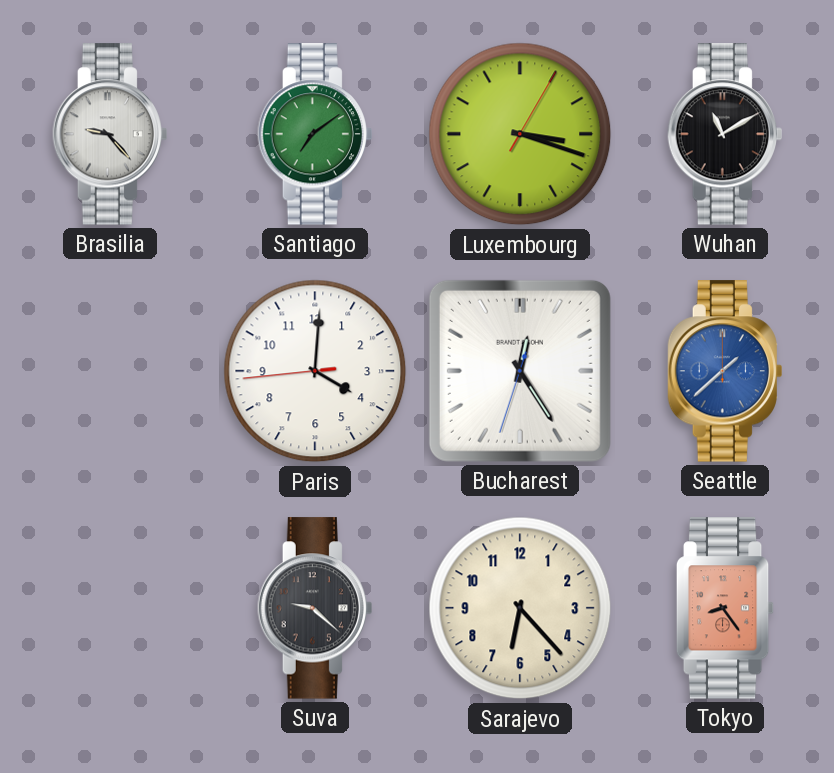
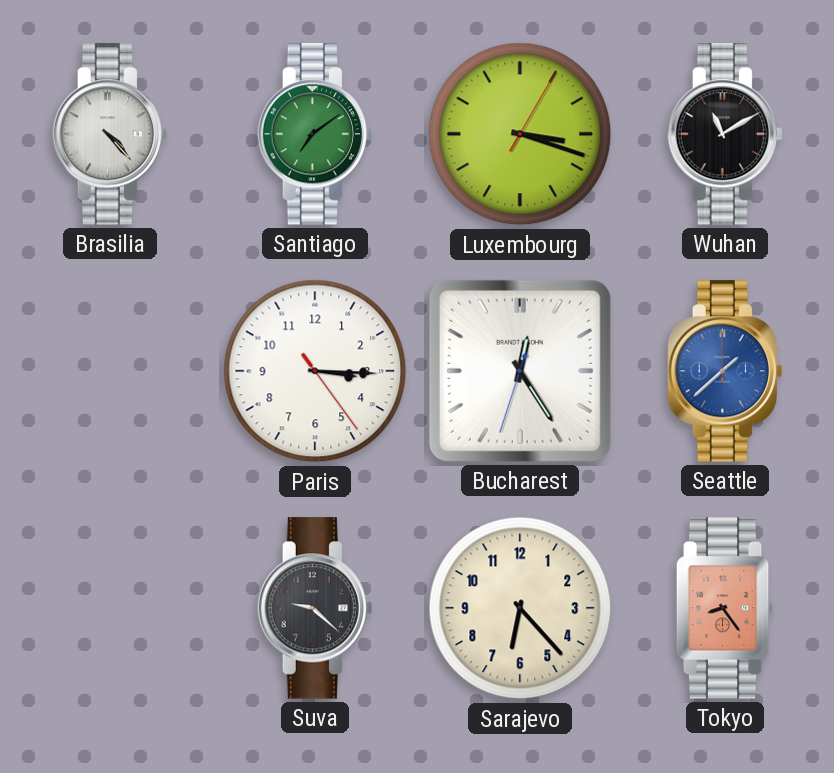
Brasilia: 9:23 -> 4:23
Paris: 4:00 -> 3:15
